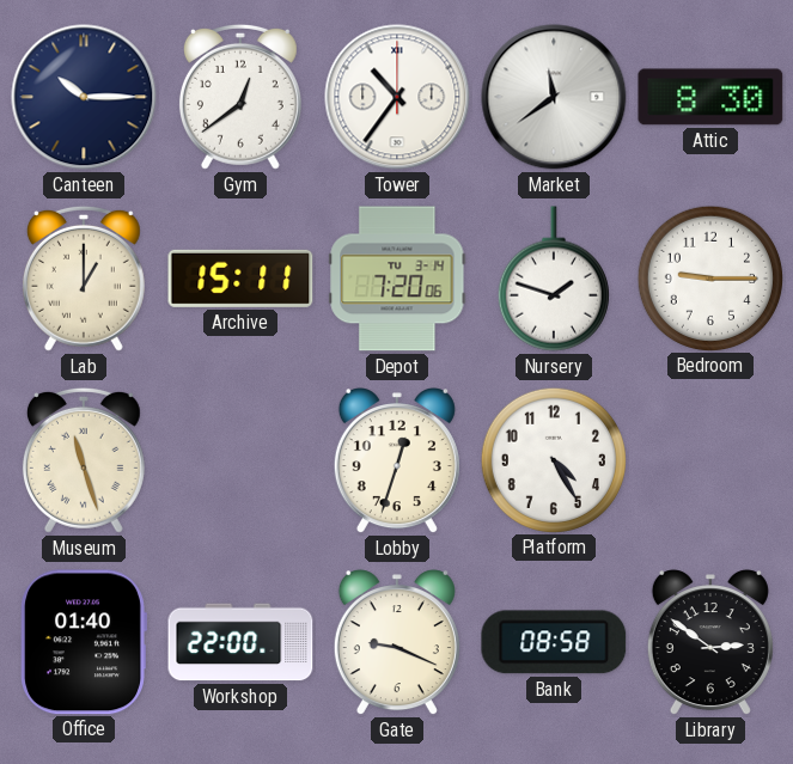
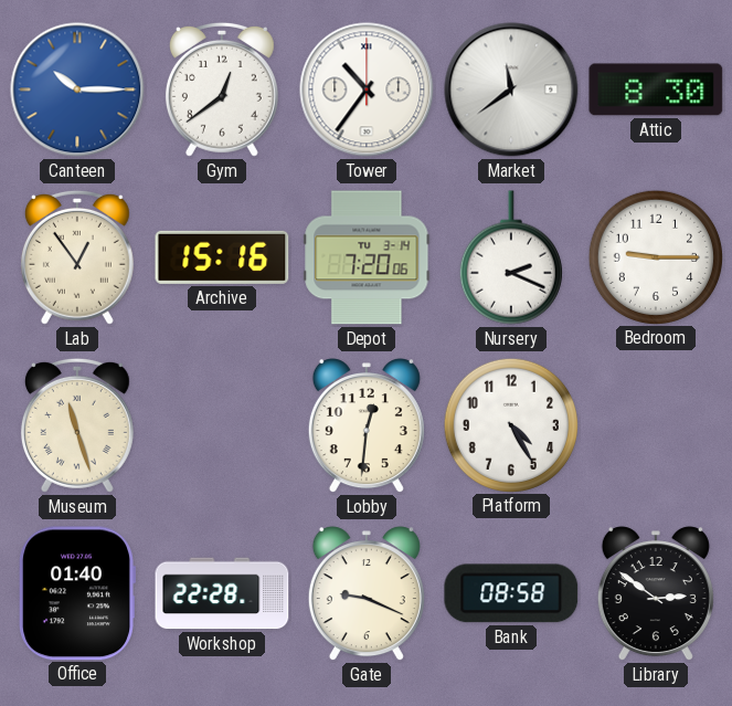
Canteen dial: navy -> blue
Lab: 1:00 -> 12:54
Archive: 15:11 -> 15:16
Nursery: 1:48 -> 2:19
Lobby: 12:33 -> 12:31
Workshop: 22:00 -> 22:28
